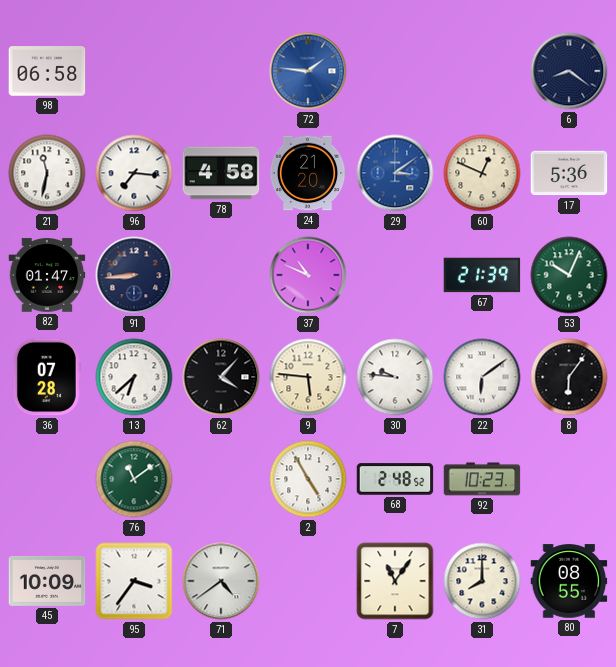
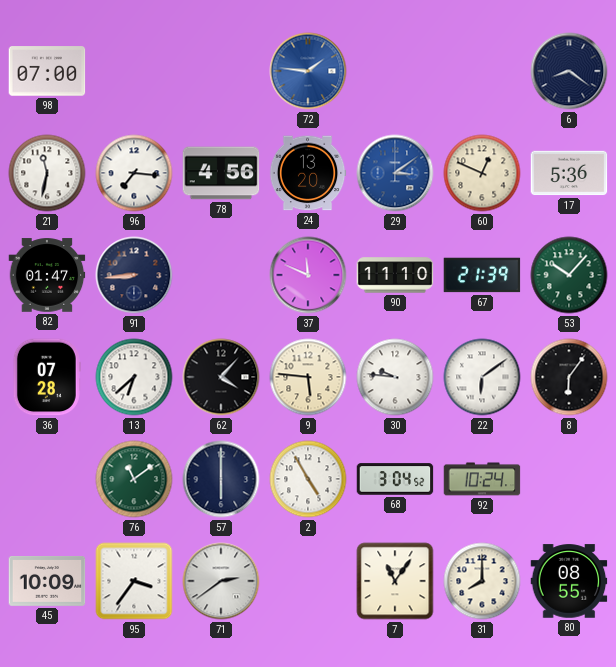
98: 06:58 -> 07:00
78: 4:58 -> 4:56
24: 21:20 -> 13:20
37: 10:49 -> 11:49
90: none -> 11:10
53: 10:04 -> 10:07
57: none -> 6:00
68: 2:48 -> 3:04
92: 10:23 -> 10:24
71: 4:39 -> 2:39
